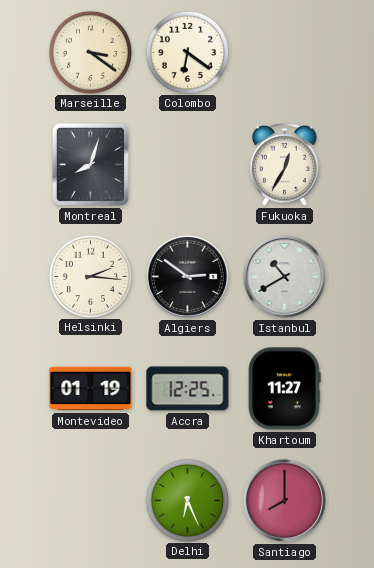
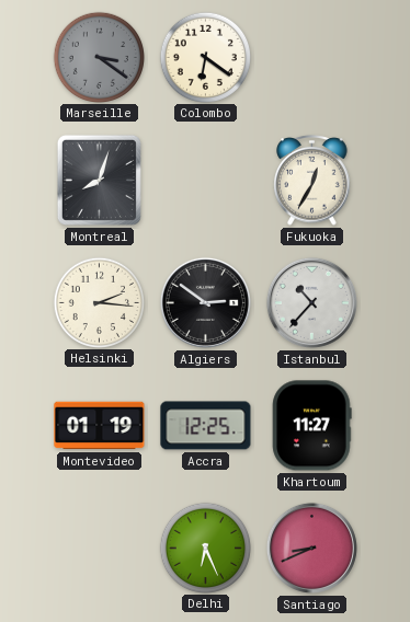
Marseille dial: cream -> grey
Istanbul: 10:40 -> 10:37
Santiago: 8:00 -> 8:41
